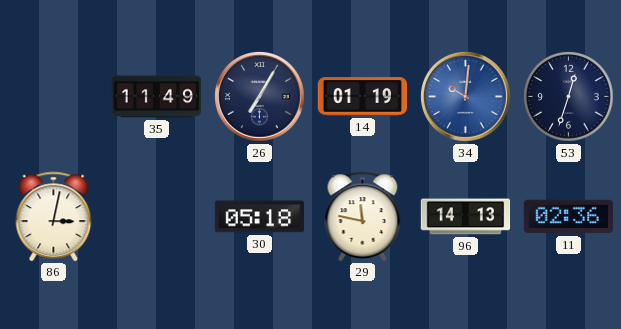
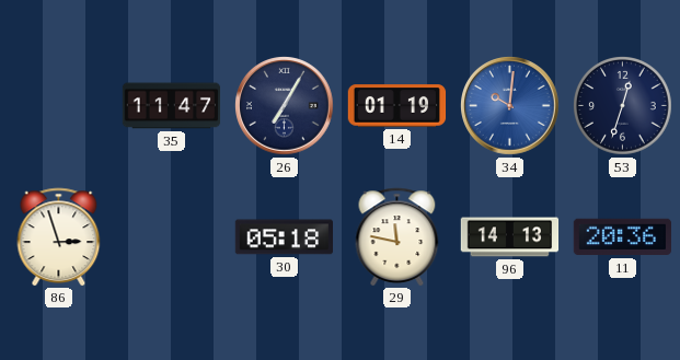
35: 11:49 -> 11:47
86: 3:02 -> 2:57
11: 02:36 -> 20:36
